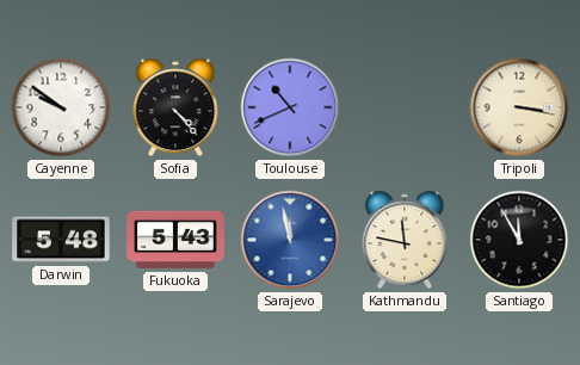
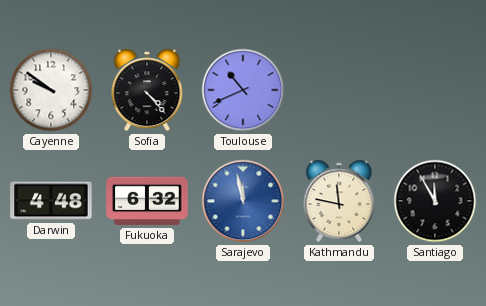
Tripoli: 3:17 -> none
Darwin: 5:48 -> 4:48
Fukuoka: 5:43 -> 6:32
